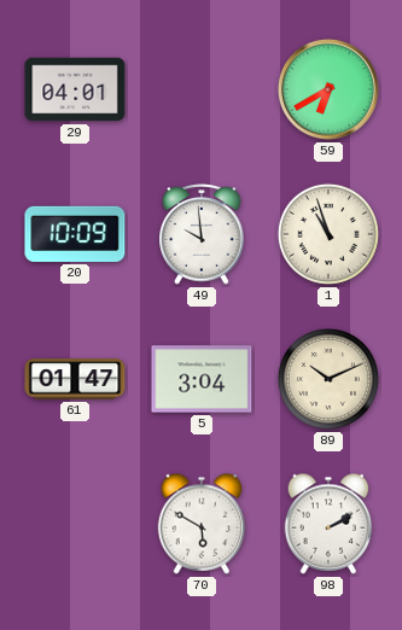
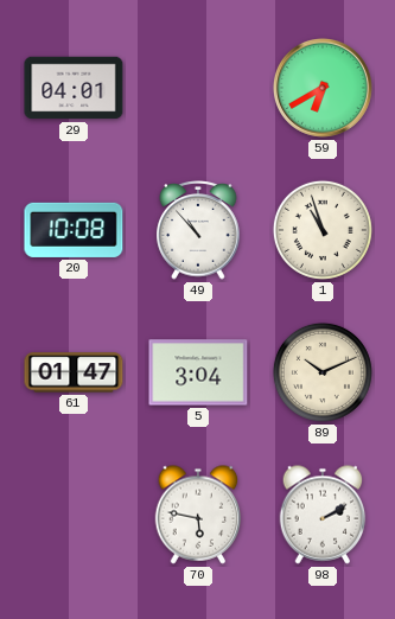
20: 10:09 -> 10:08
49: 9:59 -> 10:53
70: 5:50 -> 5:47
